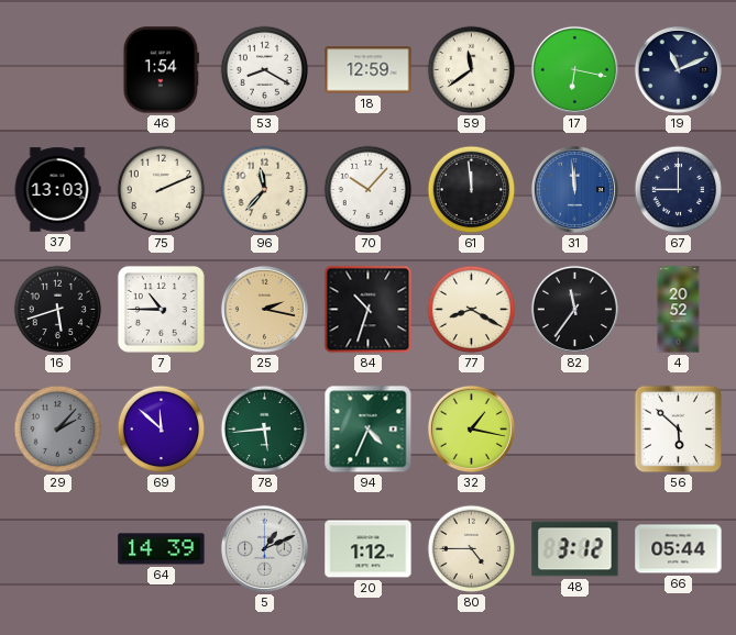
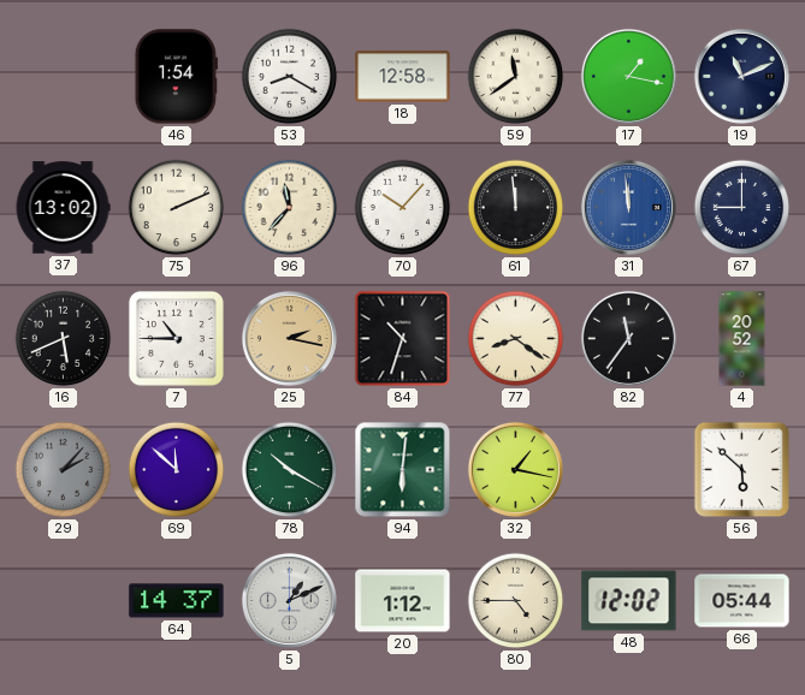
18: 12:59 -> 12:58
17: 6:17 -> 1:17
37: 13:03 -> 13:02
16: 5:42 -> 5:41
77: 8:20 -> 8:21
78: 5:44 -> 10:20
94: 4:34 -> 6:01
64: 14:39 -> 14:37
48: 3:12 -> 12:02
